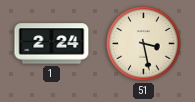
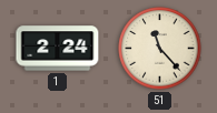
51: 3:28 -> 11:23
